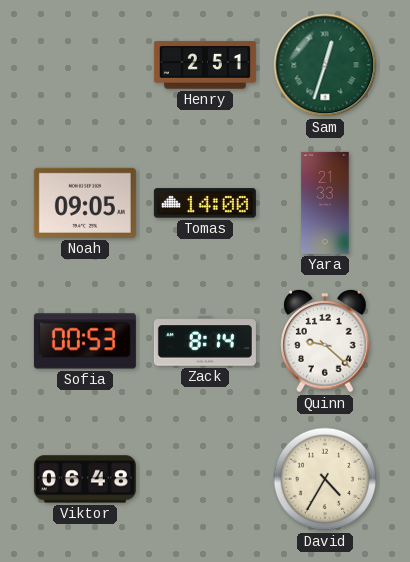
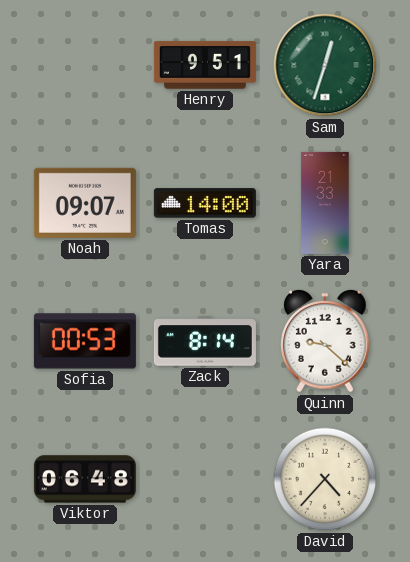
Henry: 2:51 -> 9:51
Noah: 09:05 -> 09:07
David: 4:35 -> 4:37
